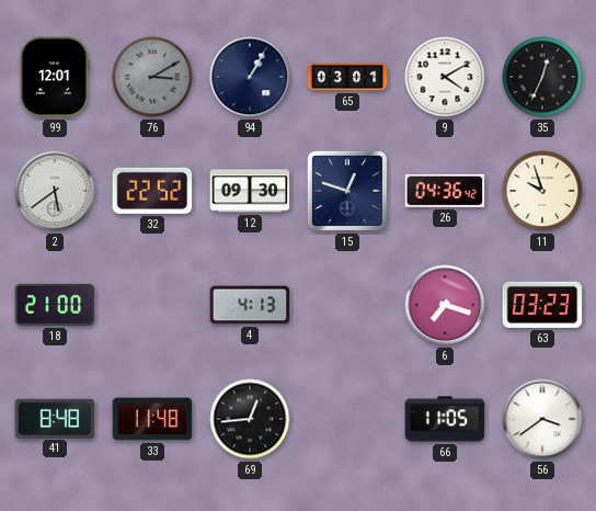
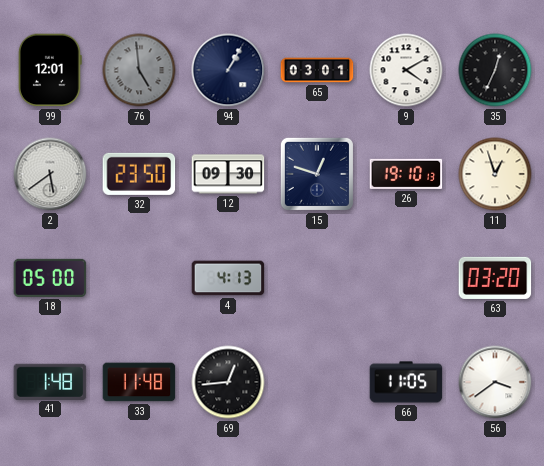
76: 3:10 -> 4:59
32: 22:52 -> 23:50
26: 04:36 -> 19:10
11: 9:57 -> 12:57
18: 21:00 -> 05:00
6: 7:18 -> none
63: 03:23 -> 03:20
41: 8:48 -> 1:48
